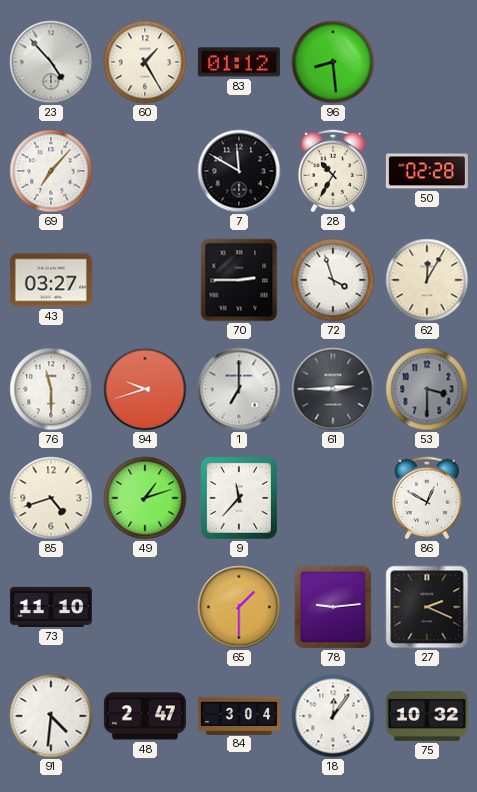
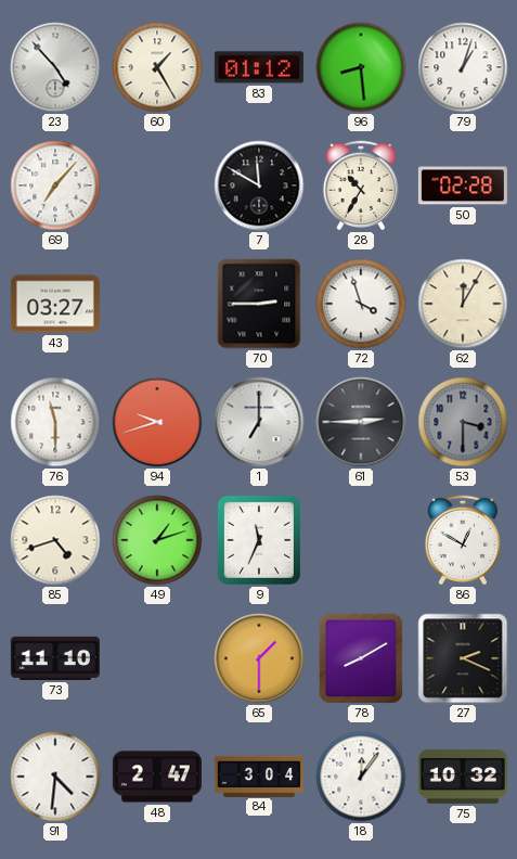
79: none -> 1:03
9: 11:37 -> 11:34
78: 9:14 -> 8:10
